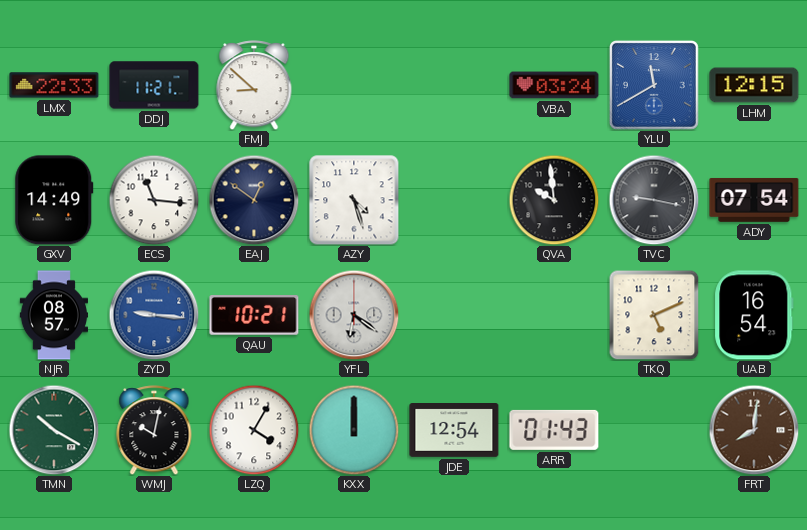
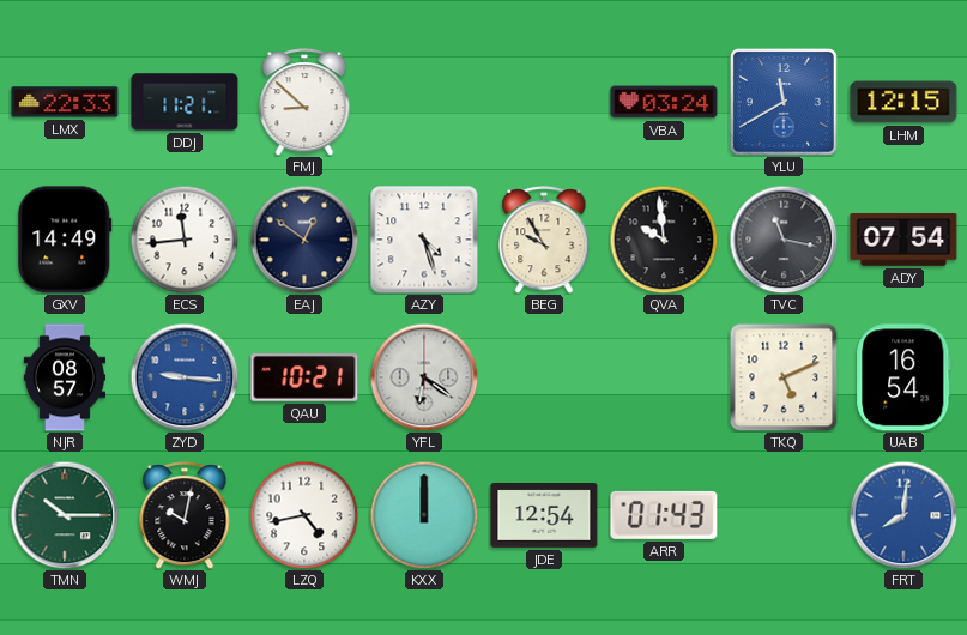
ECS: 11:16 -> 11:44
BEG: none -> 9:55
TVC: 9:17 -> 11:17
TMN: 10:20 -> 10:15
LZQ: 4:05 -> 4:43
FRT dial: brown -> blue
